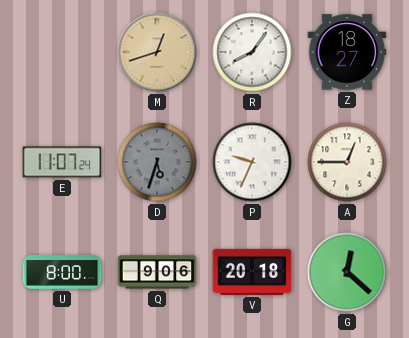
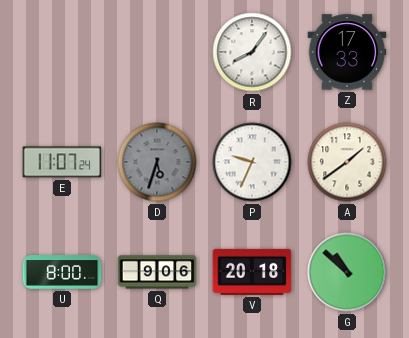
M: 12:42 -> none
Z: 18:27 -> 17:33
A: 12:45 -> 1:39
G: 12:22 -> 10:52
